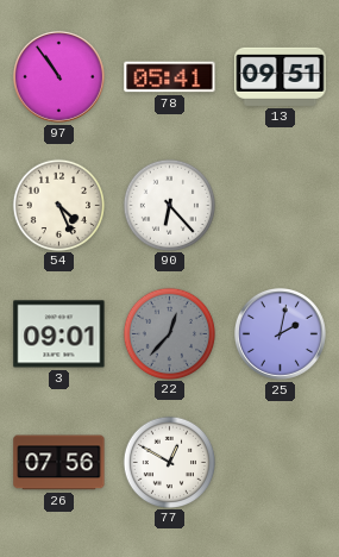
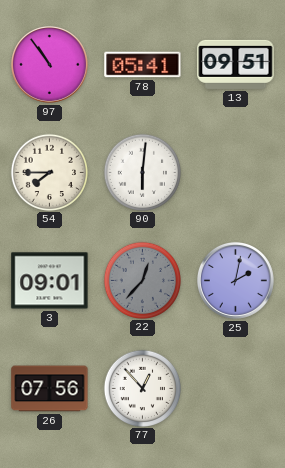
54: 4:26 -> 7:45
90: 6:23 -> 6:01
77: 12:50 -> 12:53
